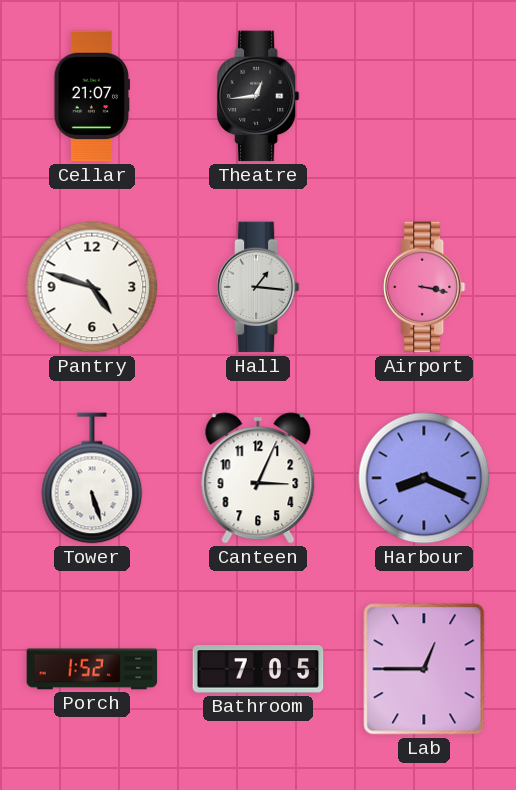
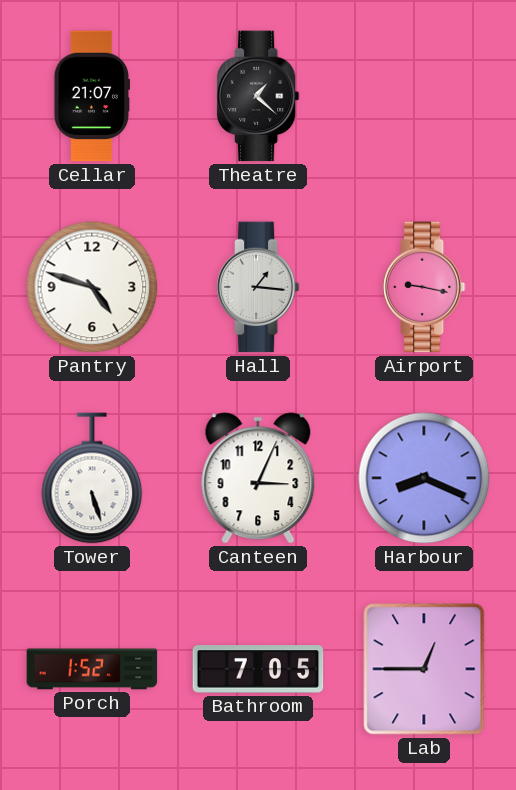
Theatre: 12:44 -> 1:22
Airport: 3:17 -> 9:17
